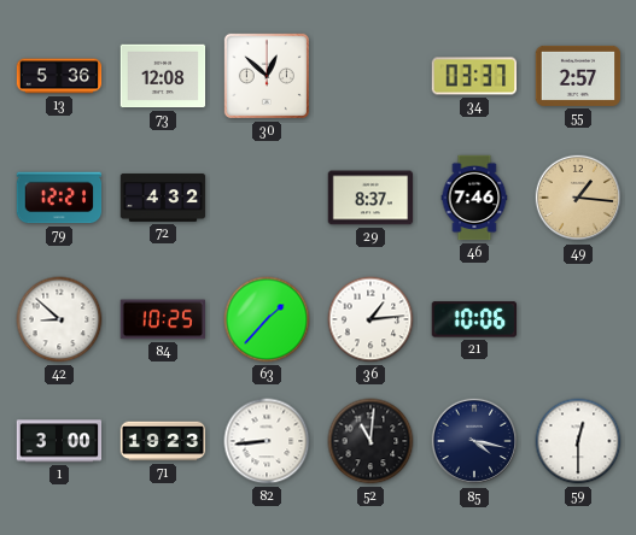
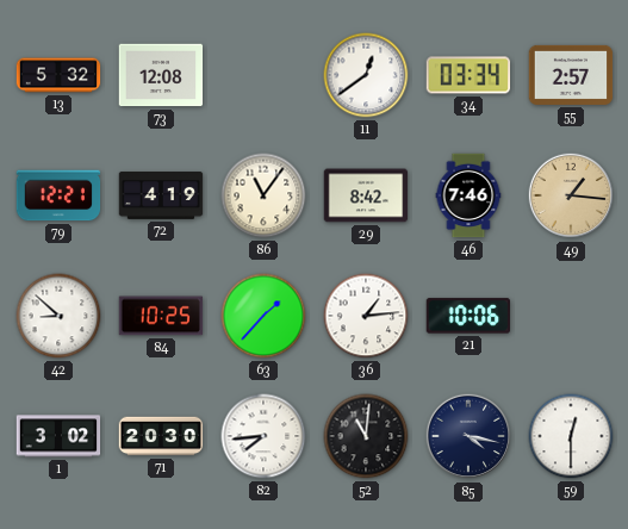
13: 5:36 -> 5:32
30: 12:52 -> none
11: none -> 12:39
34: 03:37 -> 03:34
72: 4:32 -> 4:19
86: none -> 11:06
29: 8:37 -> 8:42
1: 3:00 -> 3:02
71: 19:23 -> 20:30
82: 8:44 -> 7:44
